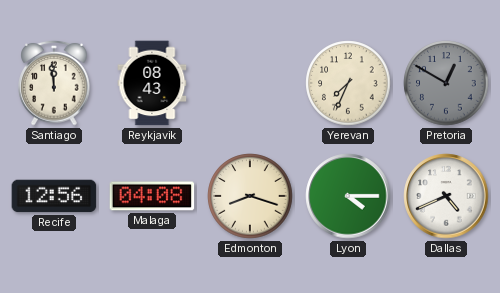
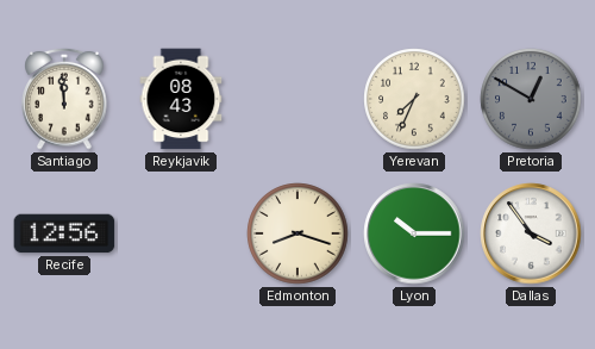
Malaga: 04:08 -> none
Lyon: 4:15 -> 10:15
Dallas: 4:41 -> 3:54
